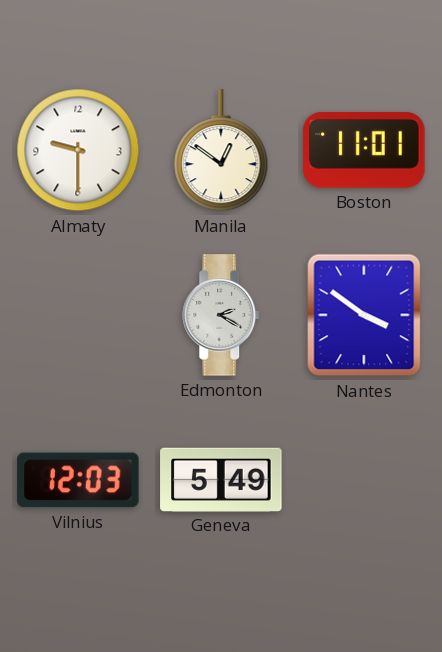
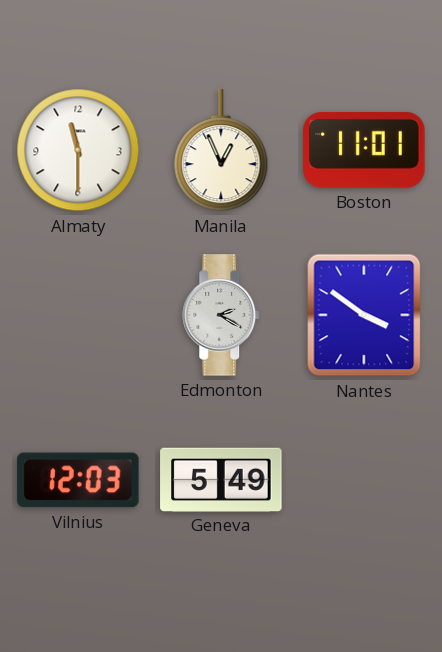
Almaty: 9:30 -> 11:30
Manila: 12:51 -> 12:56
